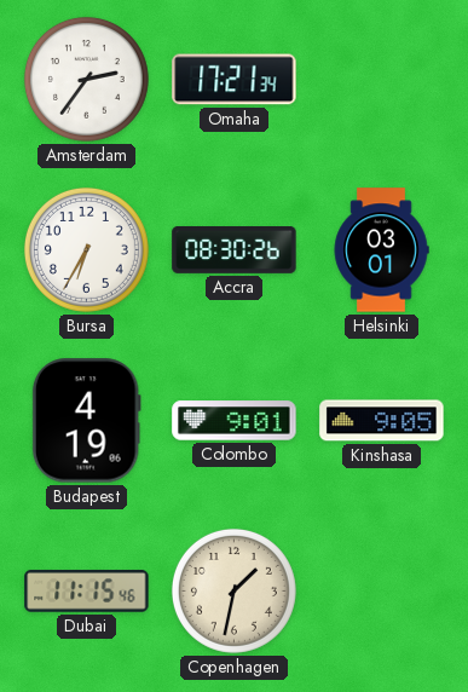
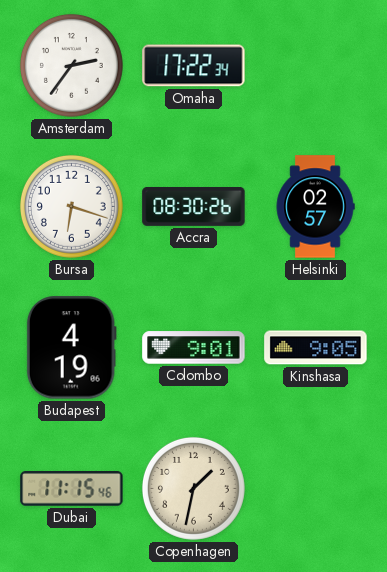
Omaha: 17:21 -> 17:22
Bursa: 6:35 -> 6:18
Helsinki: 03:01 -> 02:57
